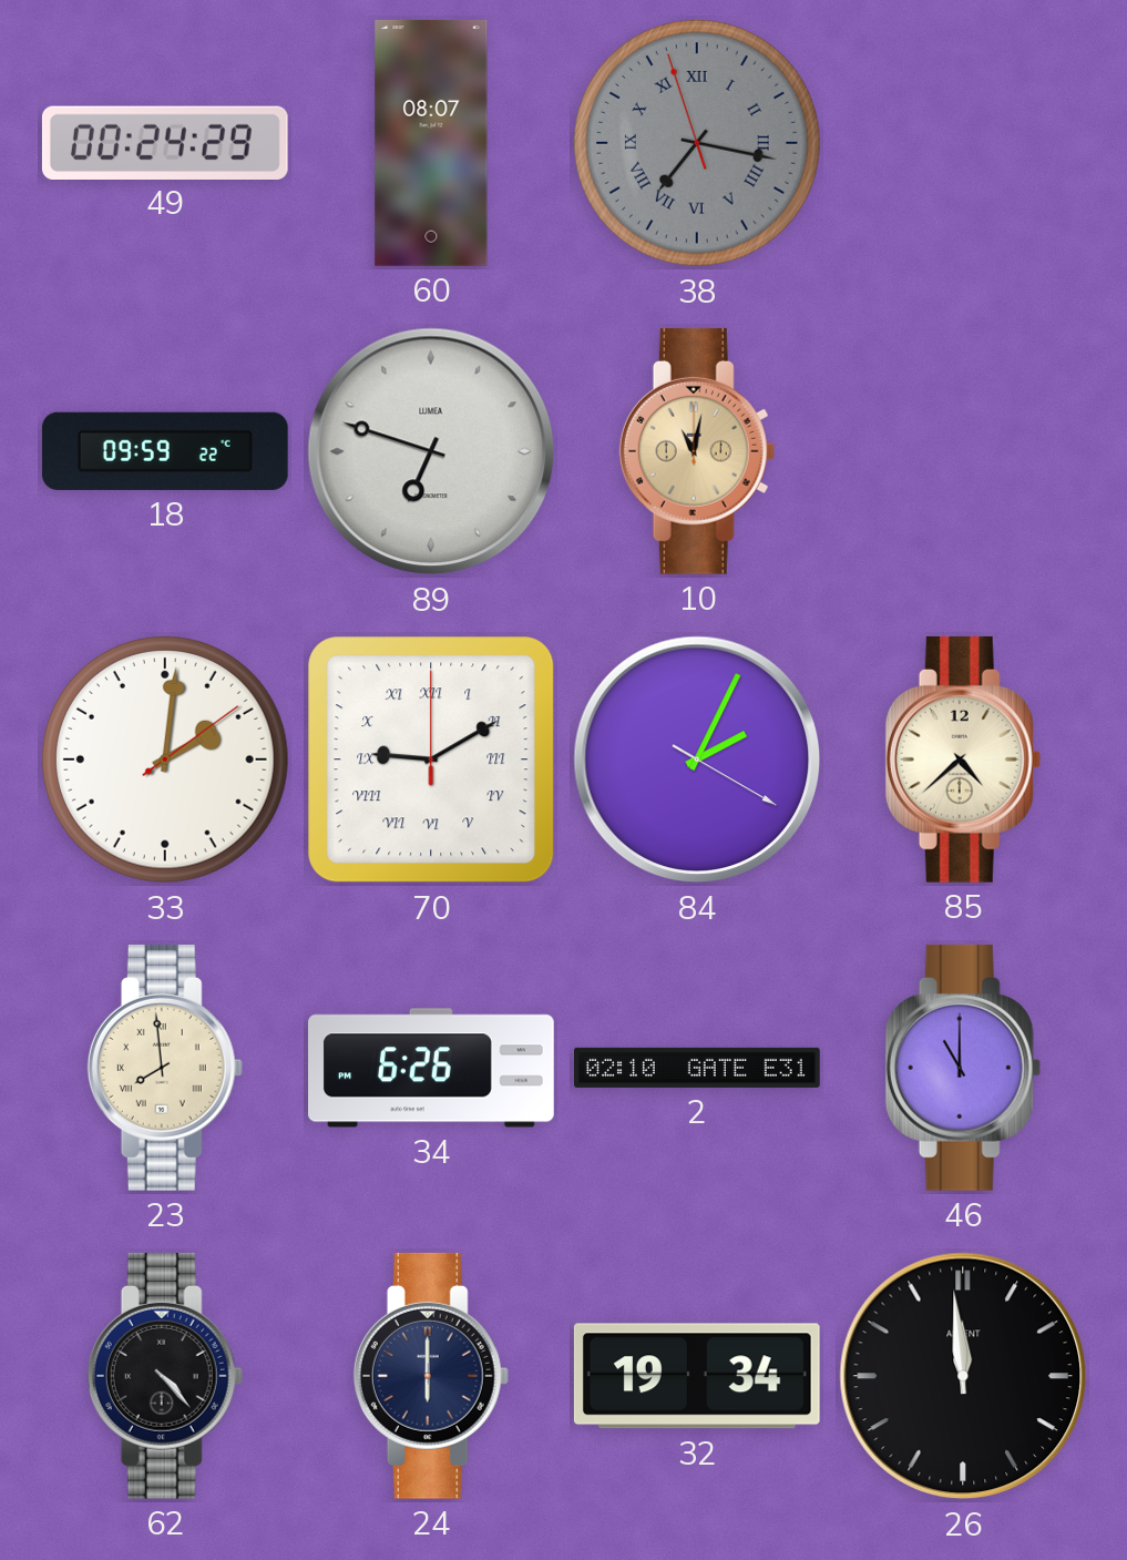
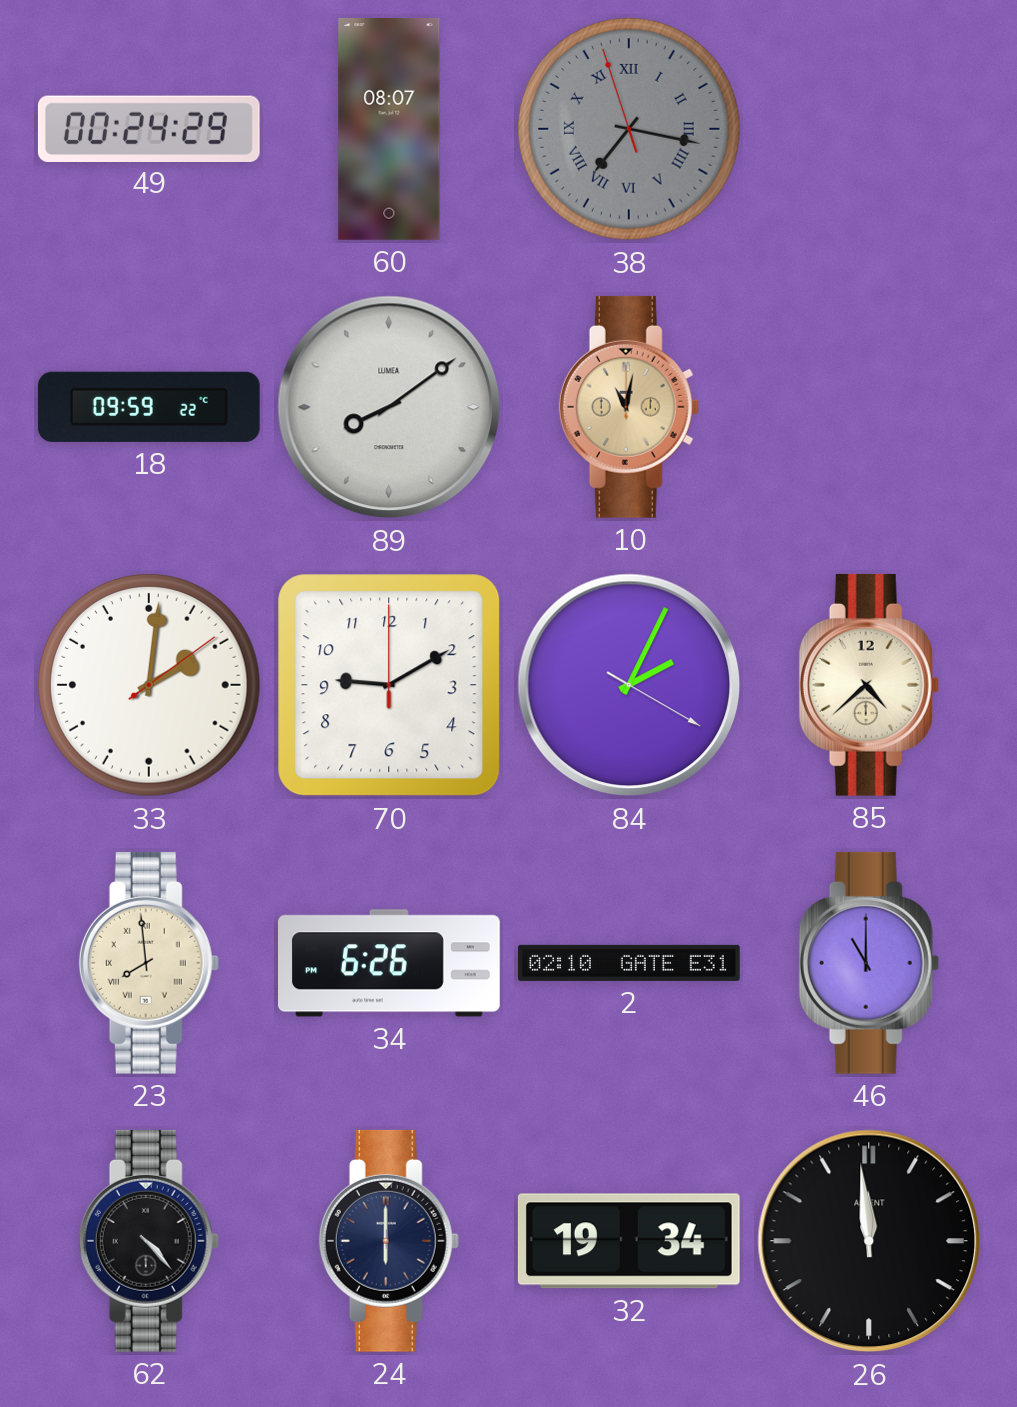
89: 6:48 -> 8:09
70 numerals: Roman -> Arabic
